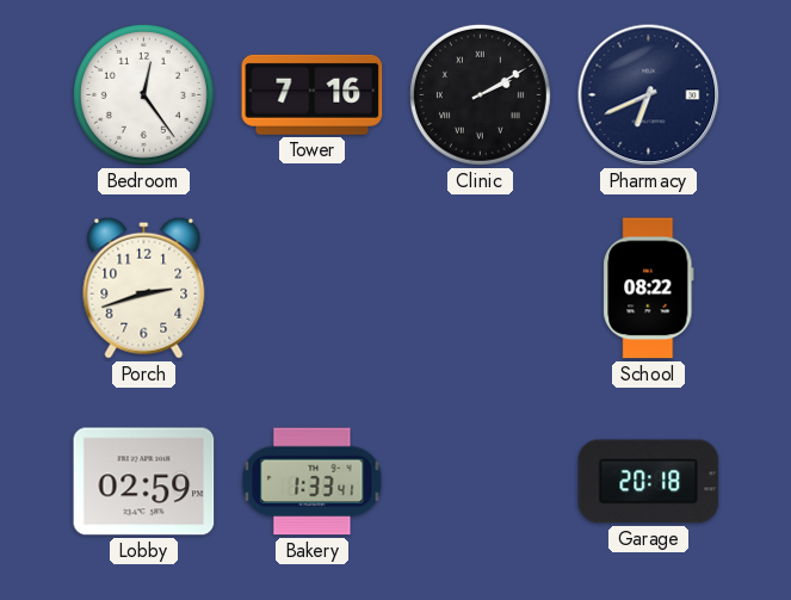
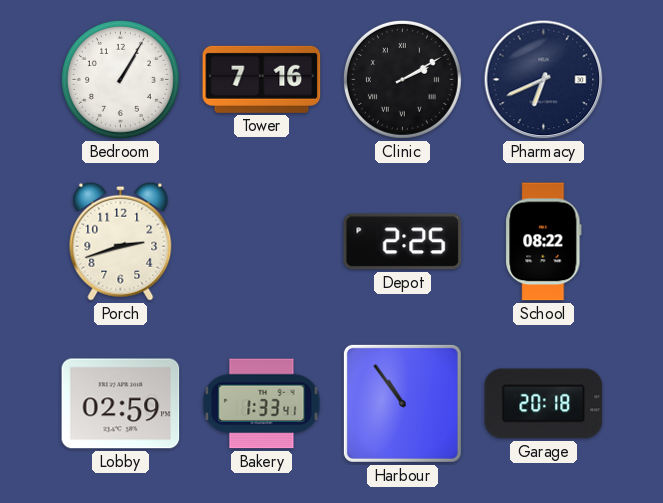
Bedroom: 12:24 -> 1:05
Depot: none -> 2:25
Harbour: none -> 10:54
